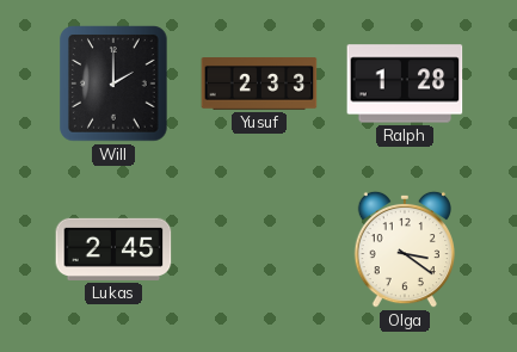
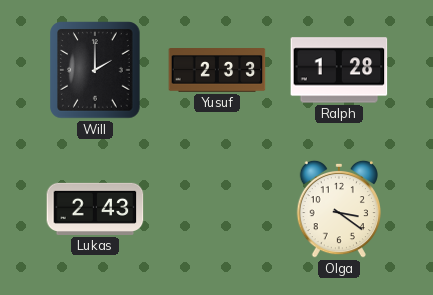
Lukas: 2:45 -> 2:43
